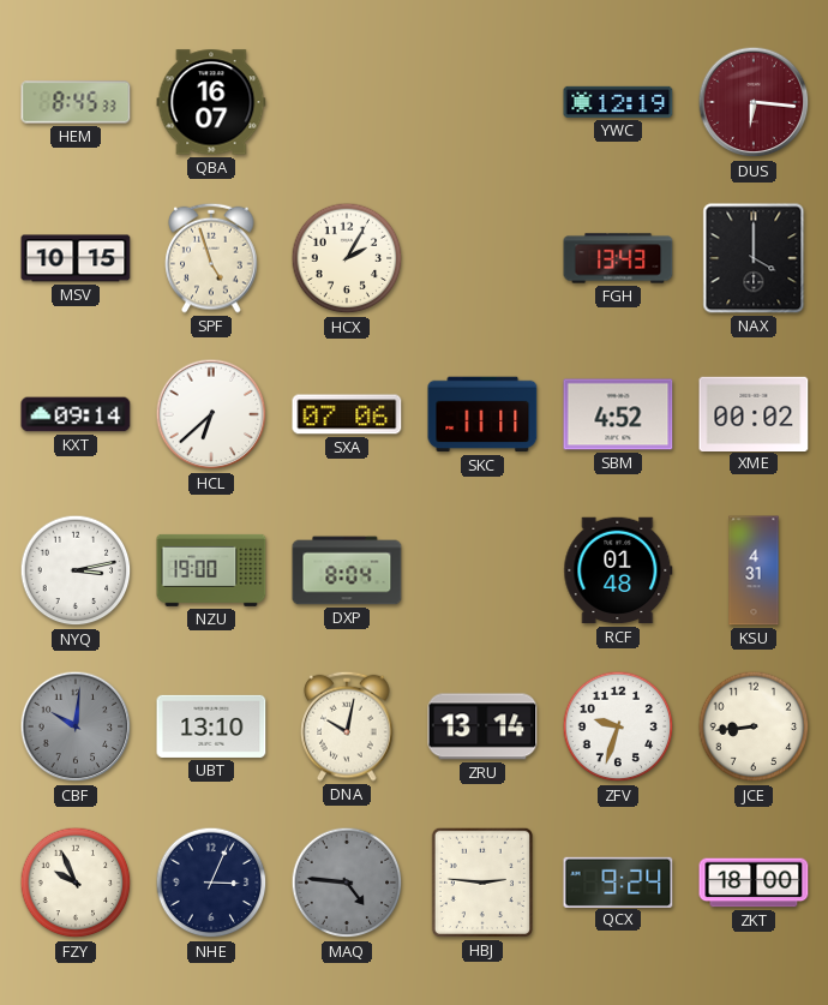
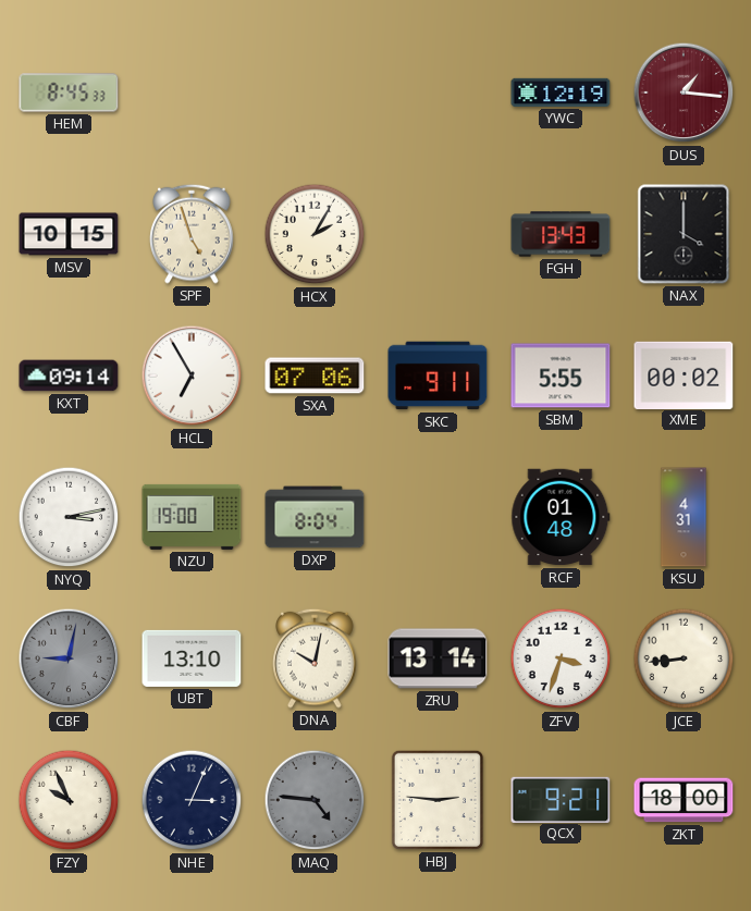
QBA: 16:07 -> none
DUS: 6:16 -> 1:16
HCL: 6:38 -> 6:55
SKC: 11:11 -> 9:11
SBM: 4:52 -> 5:55
CBF: 10:01 -> 9:02
ZFV: 9:33 -> 3:33
QCX: 9:24 -> 9:21
